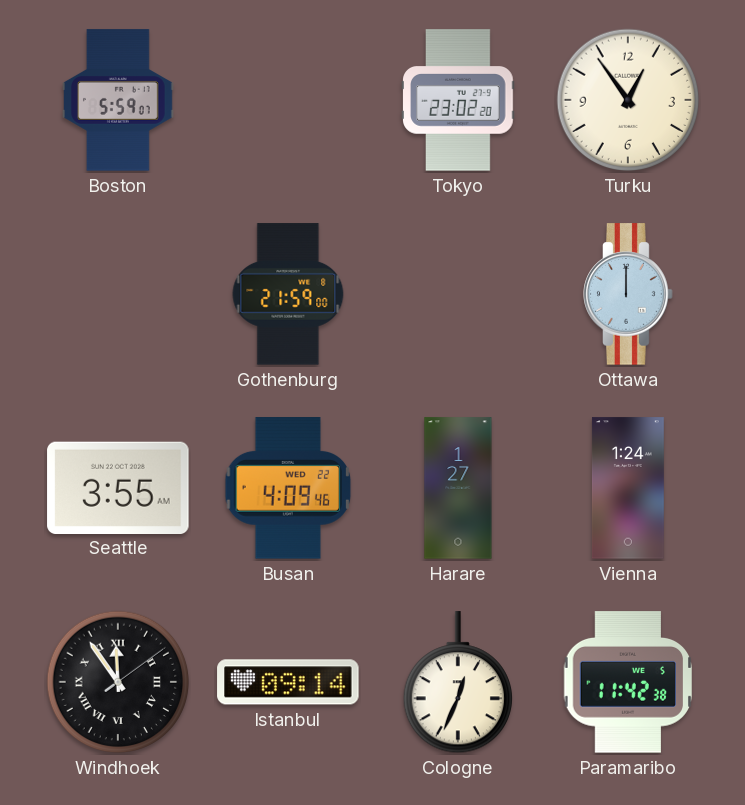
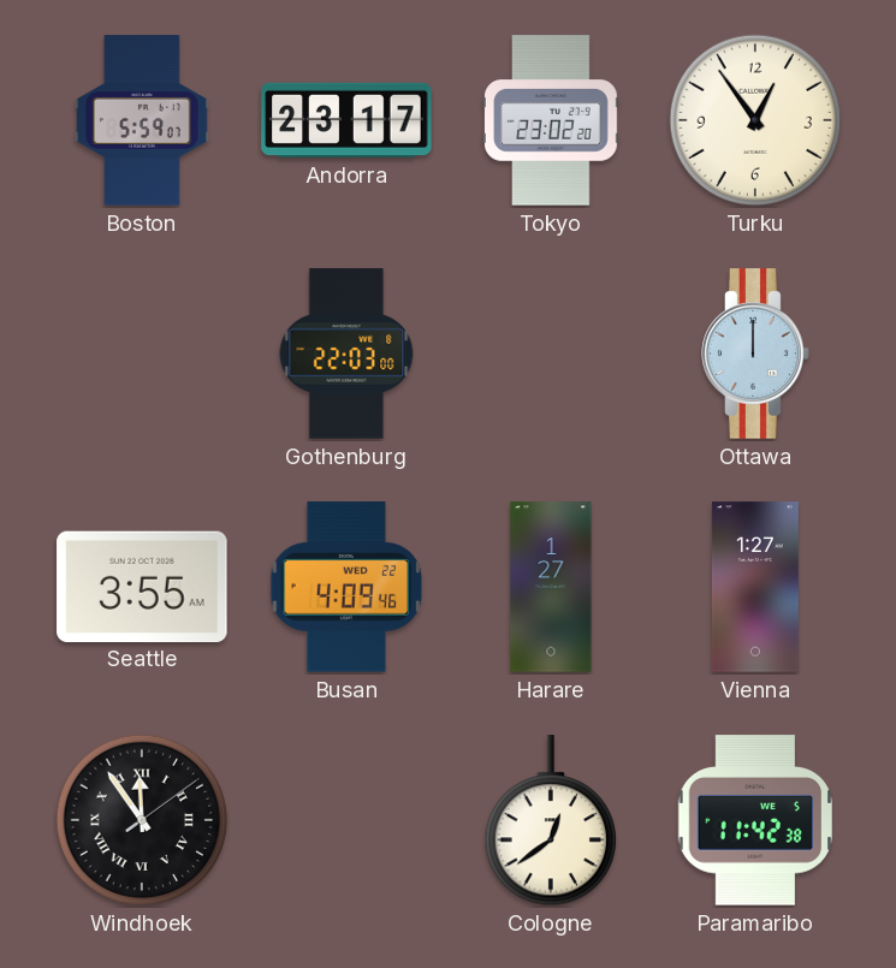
Andorra: none -> 23:17
Gothenburg: 21:59 -> 22:03
Vienna: 1:24 -> 1:27
Istanbul: 09:14 -> none
Cologne: 12:34 -> 12:39
